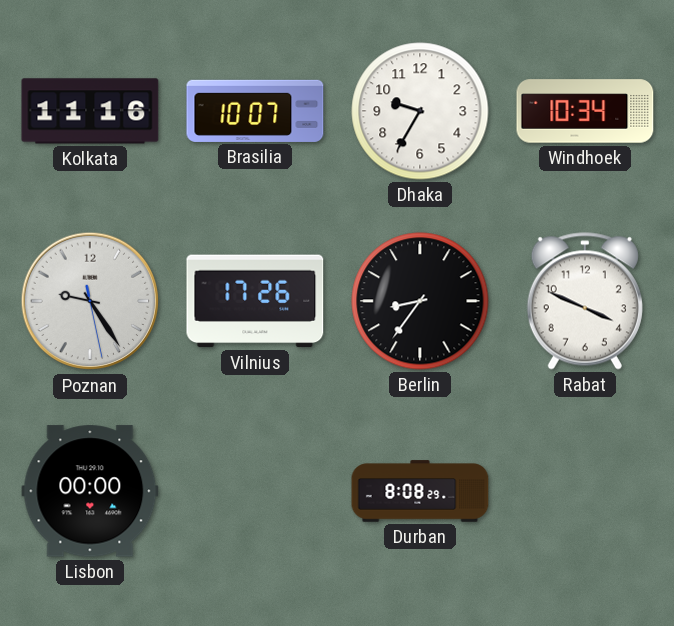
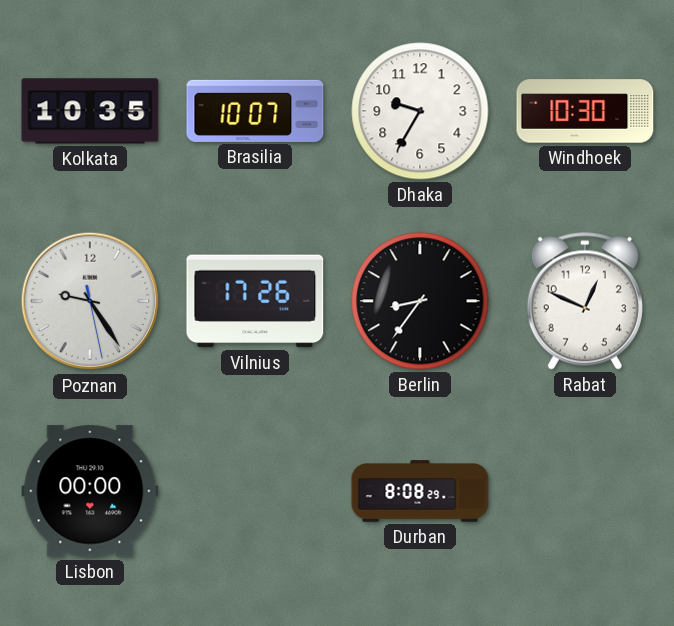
Kolkata: 11:16 -> 10:35
Windhoek: 10:34 -> 10:30
Rabat: 3:49 -> 12:49
